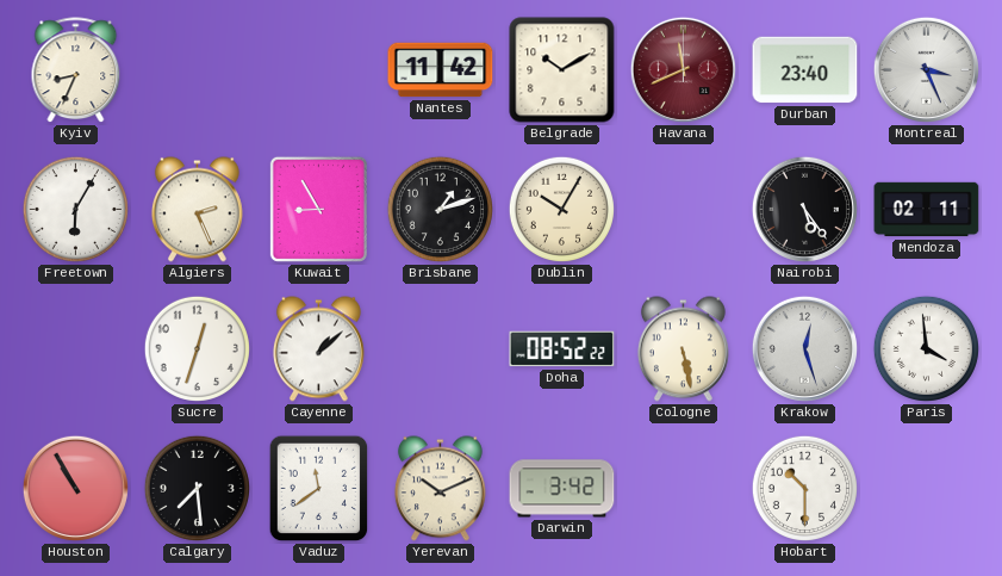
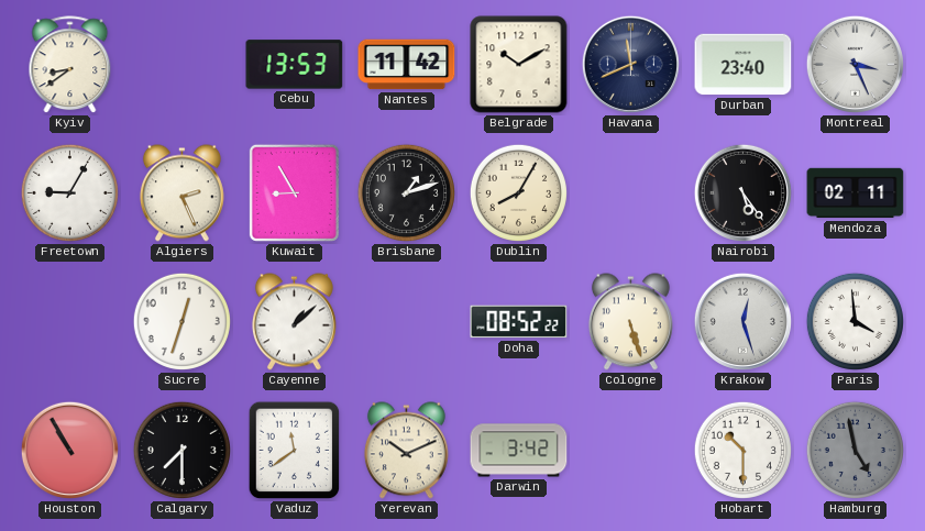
Kyiv: 8:34 -> 8:39
Cebu: none -> 13:53
Havana dial: burgundy -> navy
Freetown: 6:05 -> 9:05
Dublin: 10:05 -> 8:05
Cologne: 5:28 -> 5:27
Calgary: 7:29 -> 7:30
Hamburg: none -> 4:58
